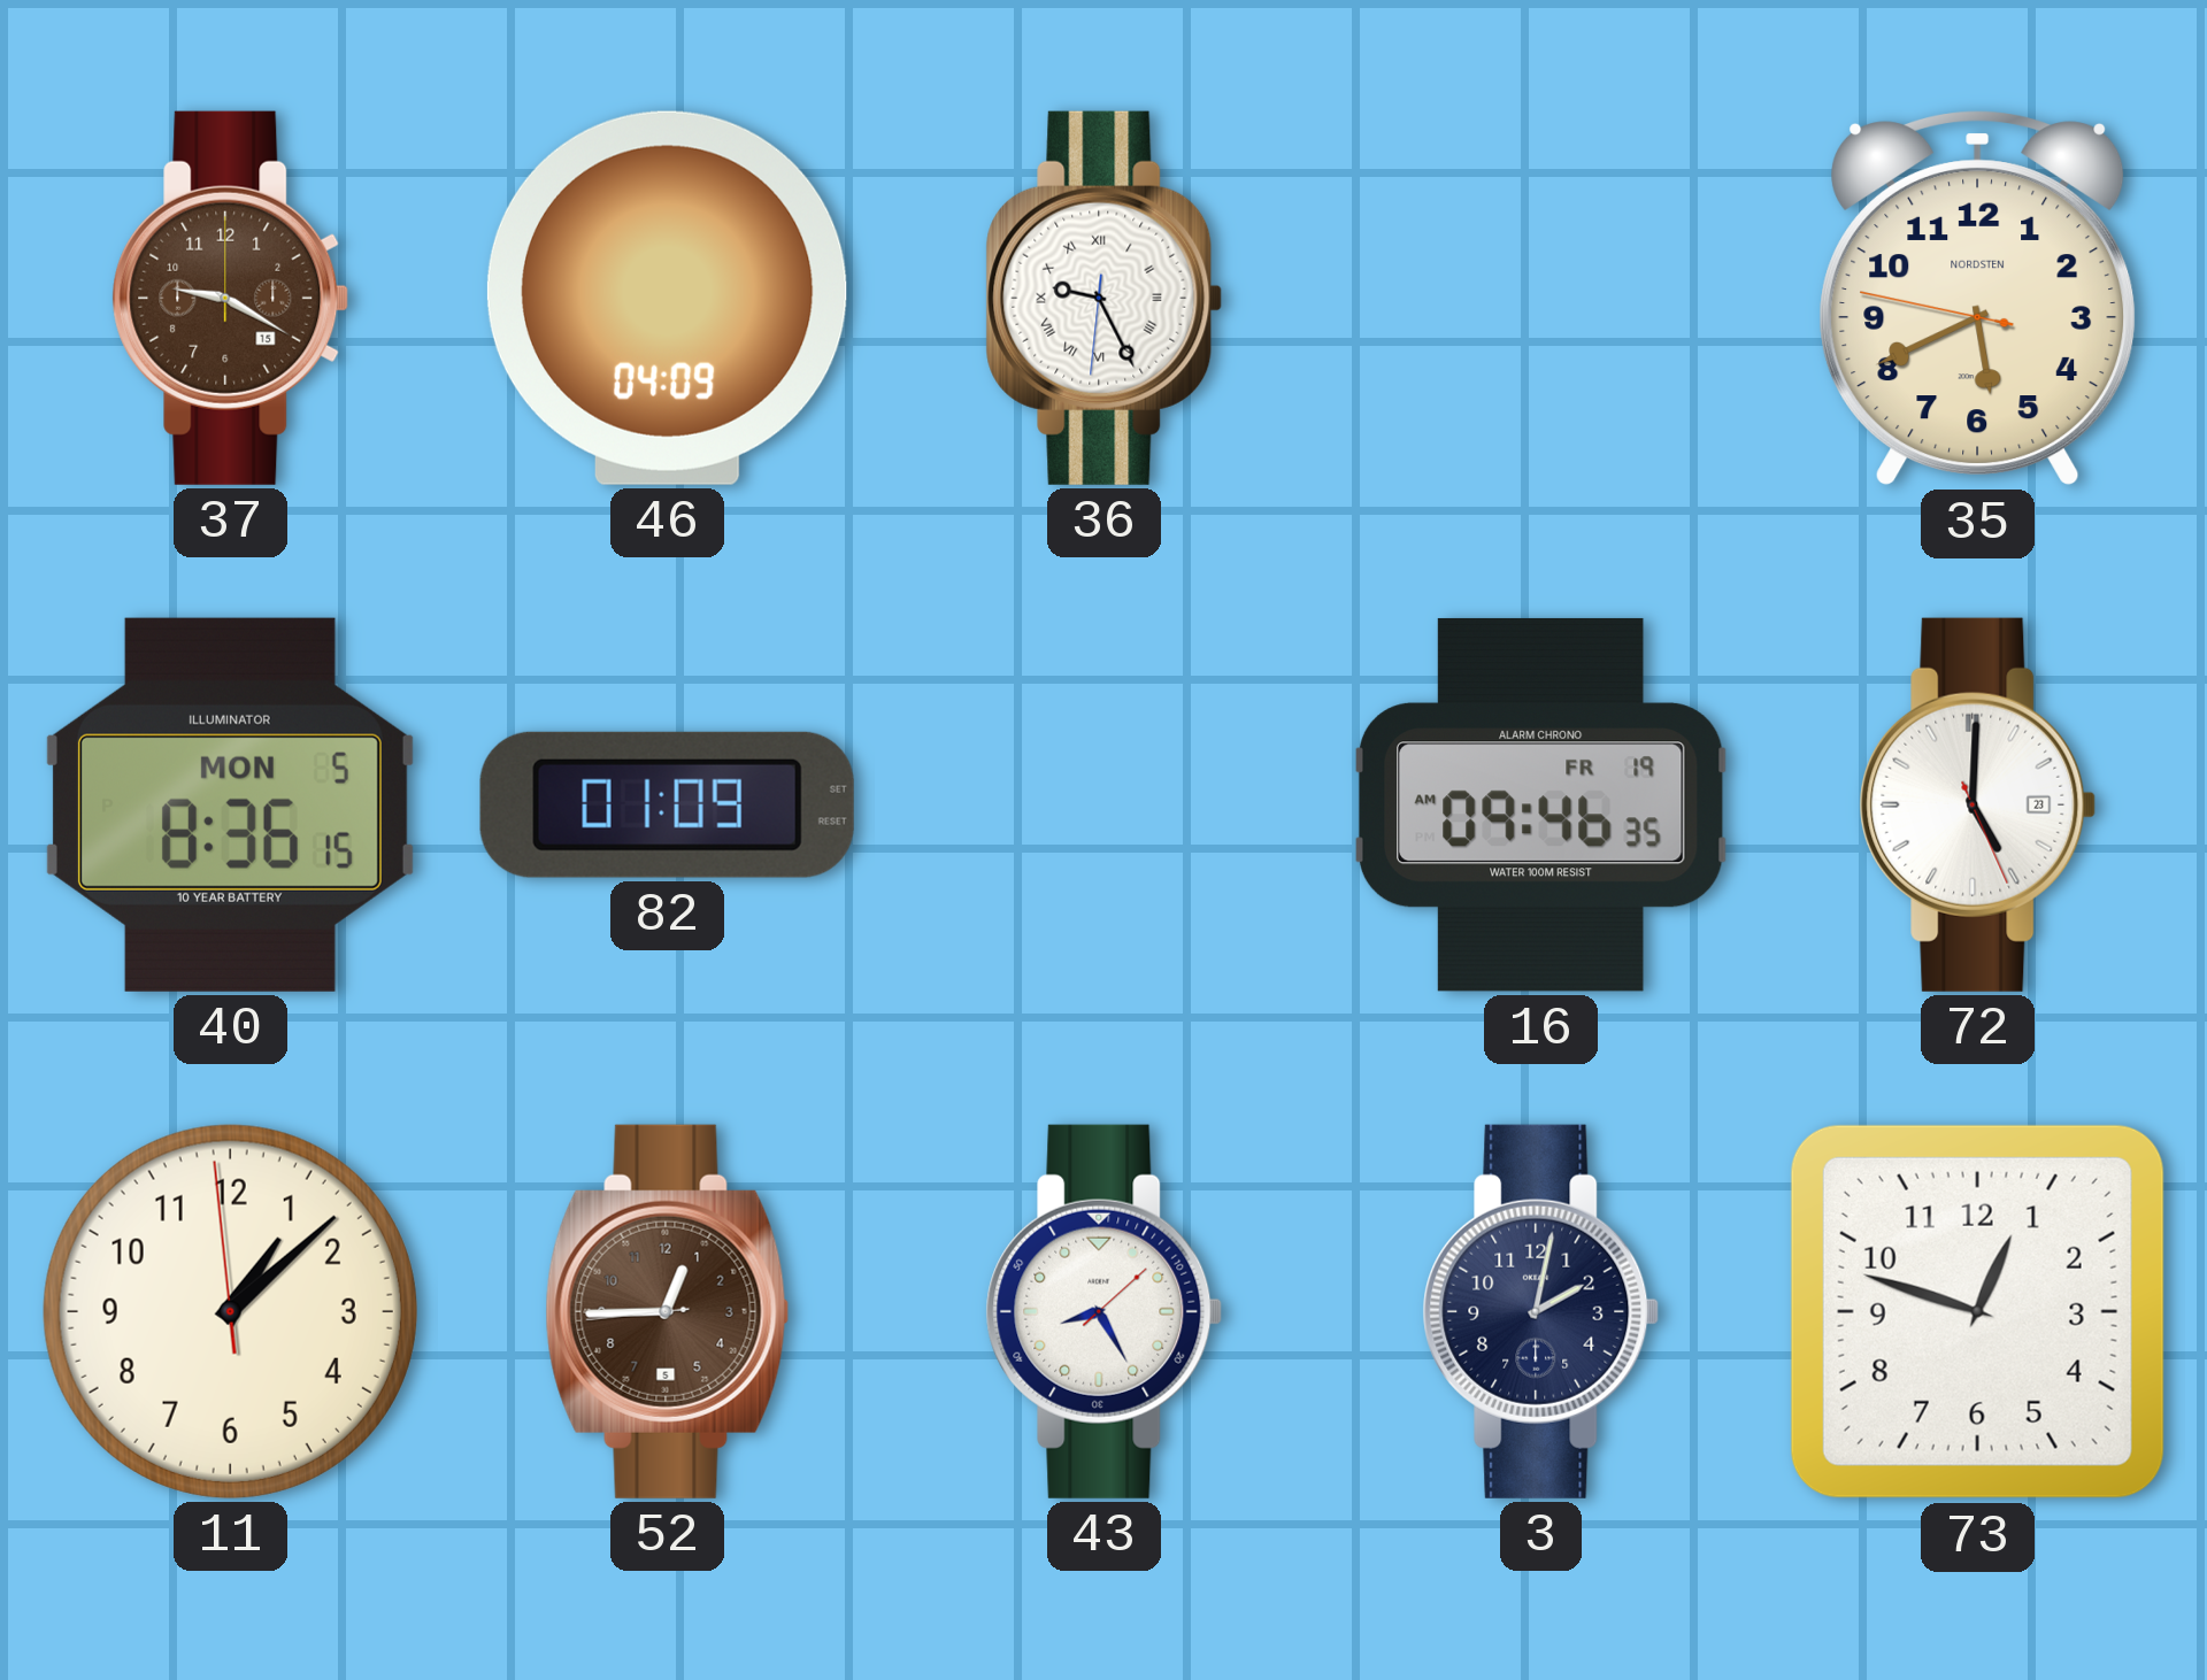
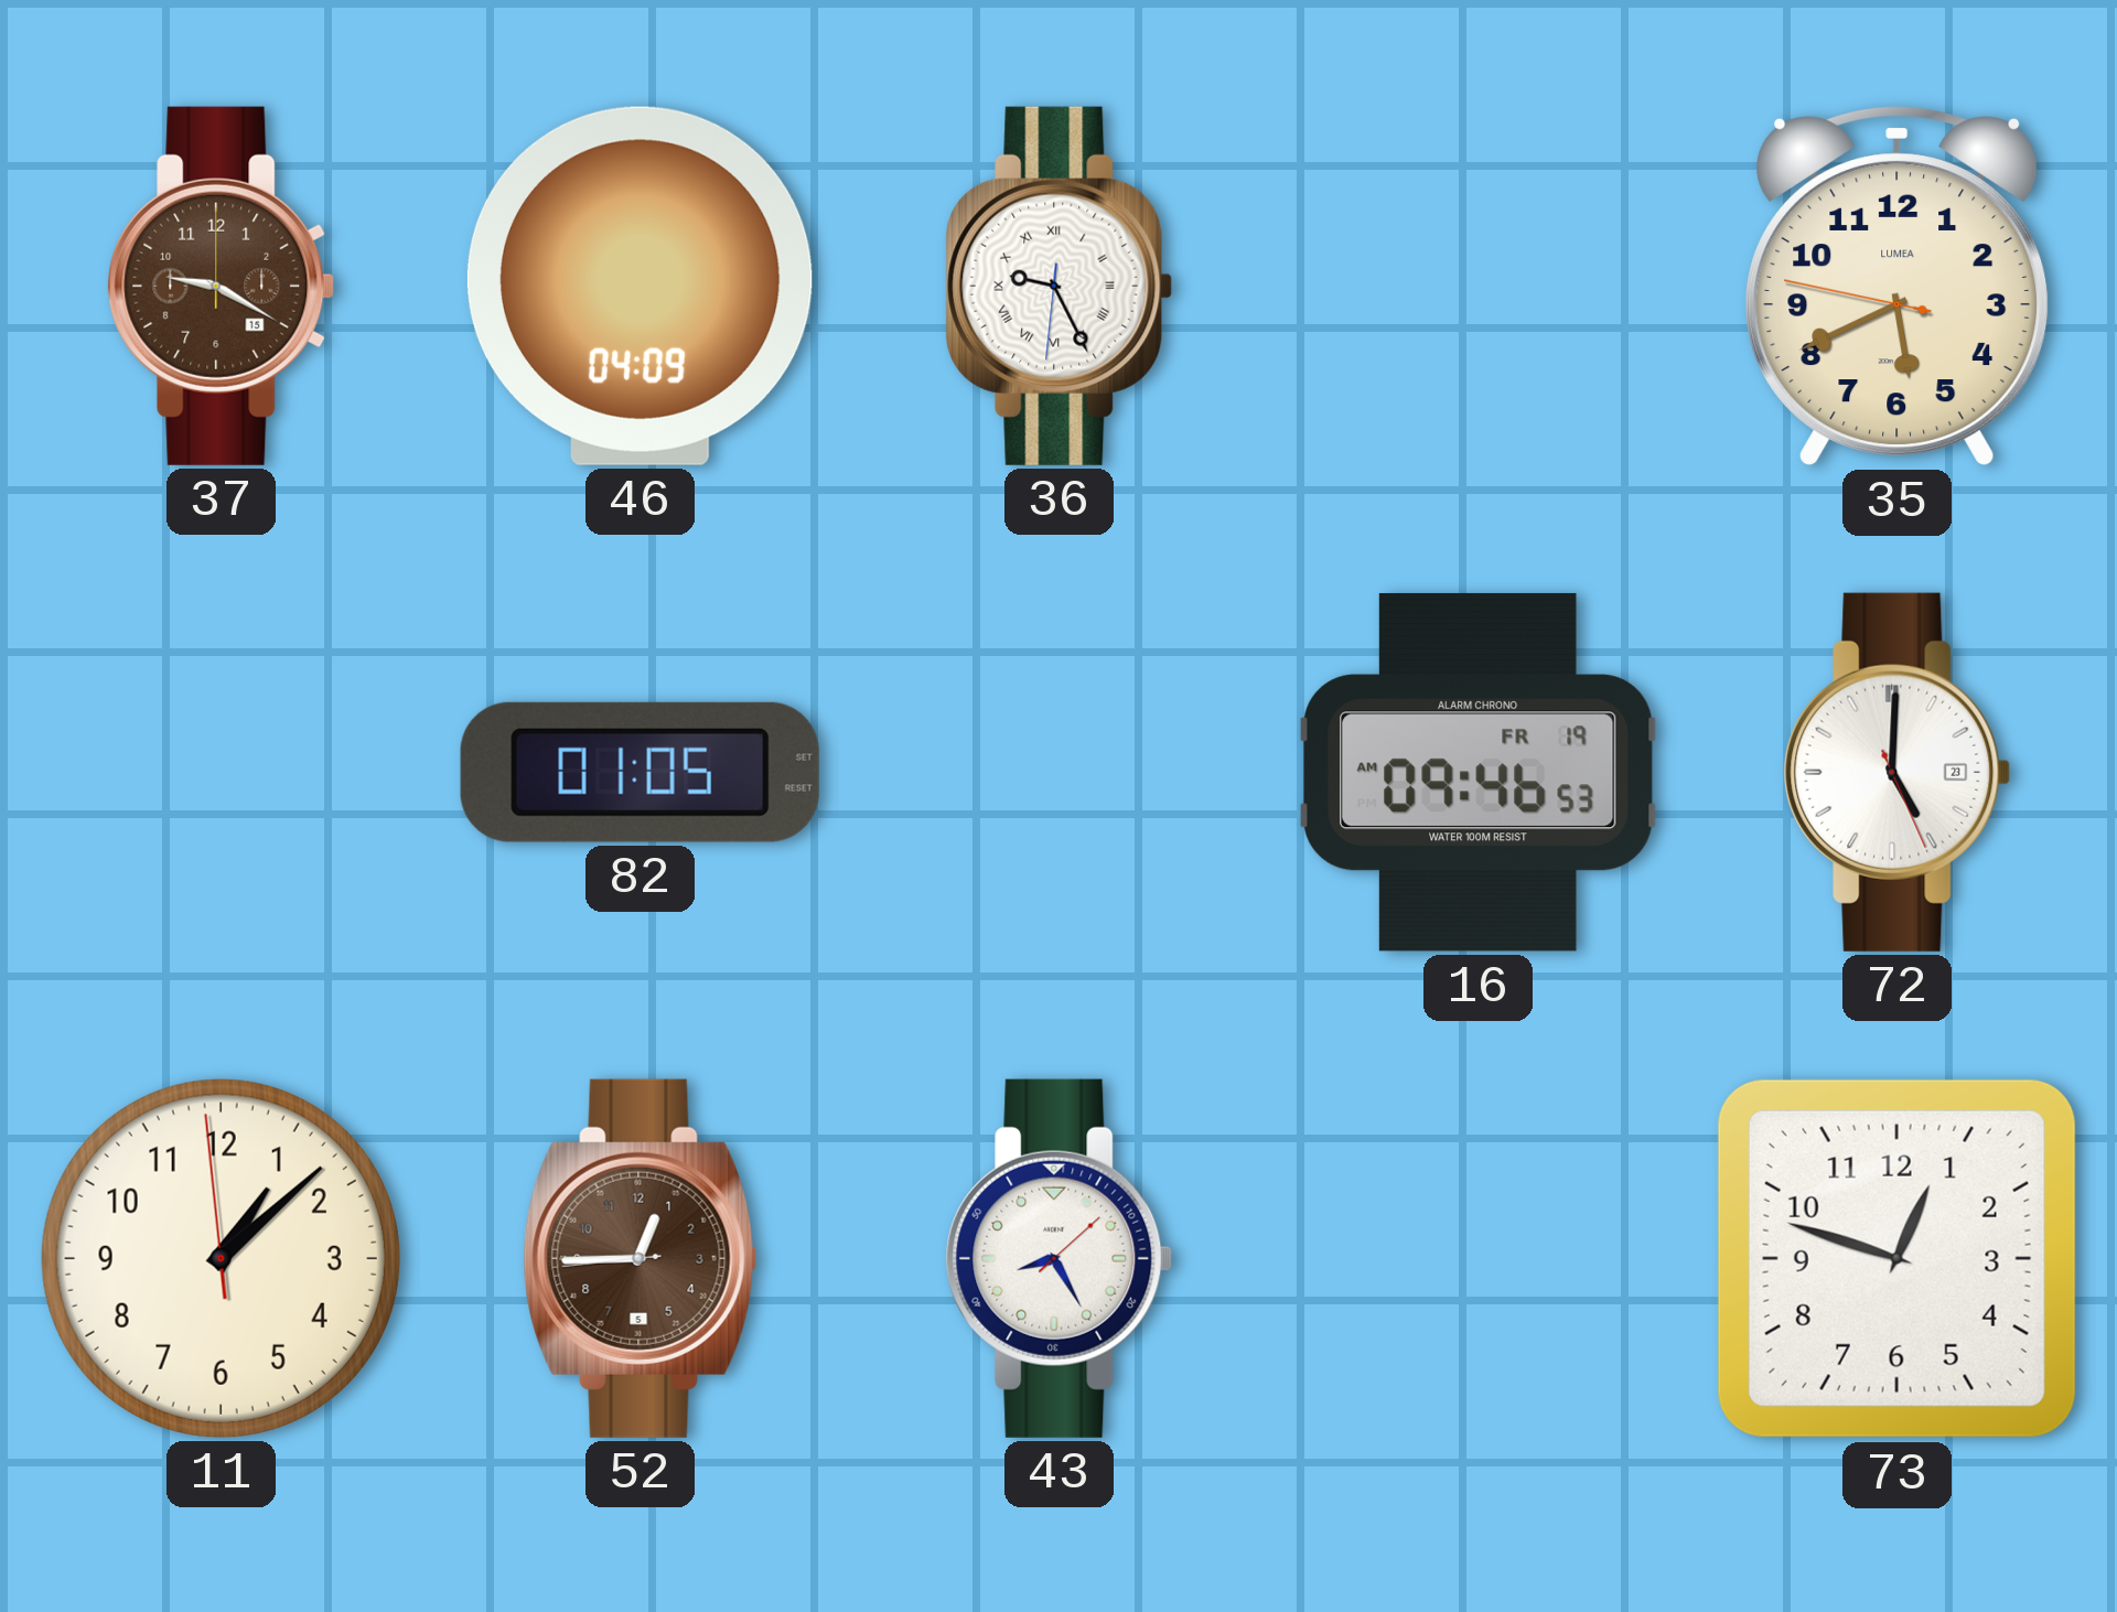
35 brand: NORDSTEN -> LUMEA
40: 8:36 -> none
82: 01:09 -> 01:05
16: 09:46:35 AM -> 09:46:53 AM
3: 2:02 -> none
